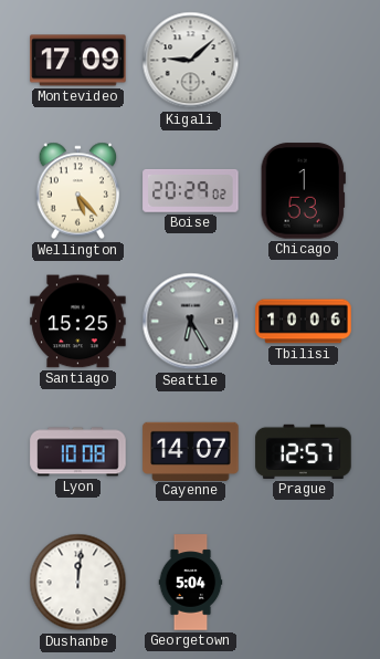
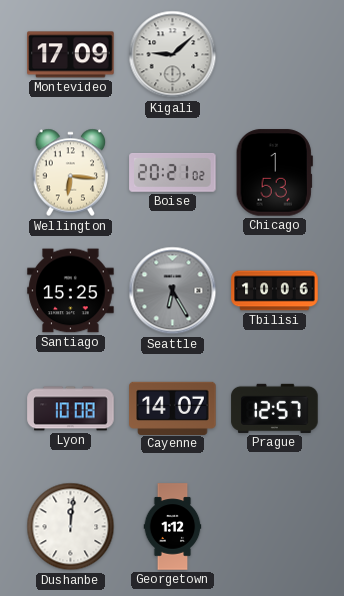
Wellington: 5:23 -> 6:16
Boise: 20:29 -> 20:21
Georgetown: 5:04 -> 1:12
